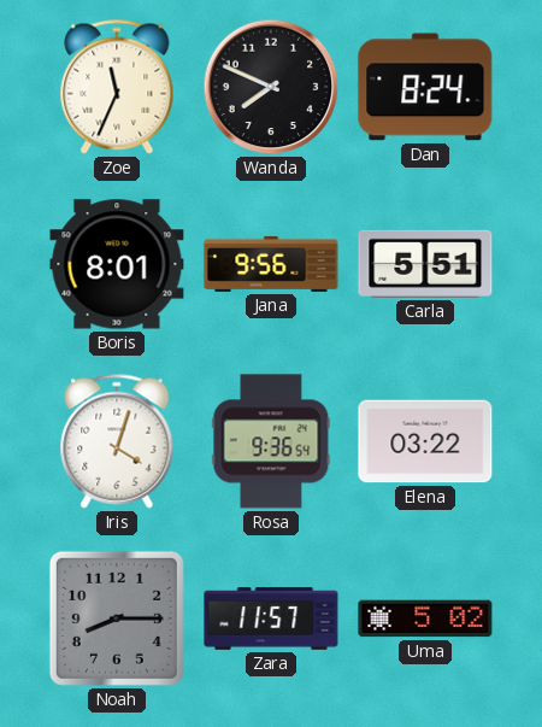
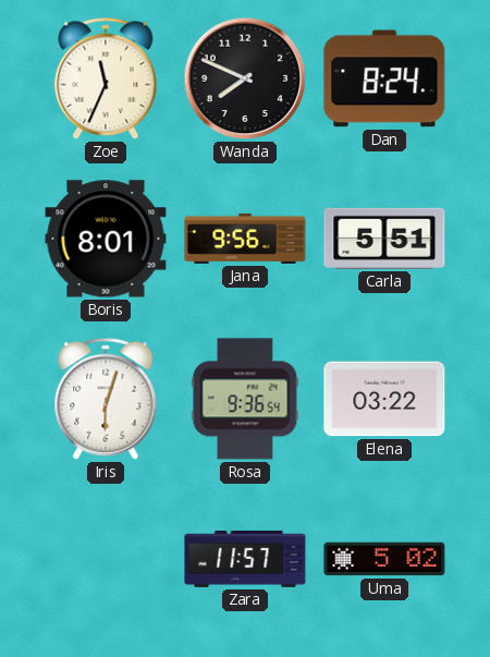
Iris: 4:03 -> 6:03
Noah: 8:15 -> none
